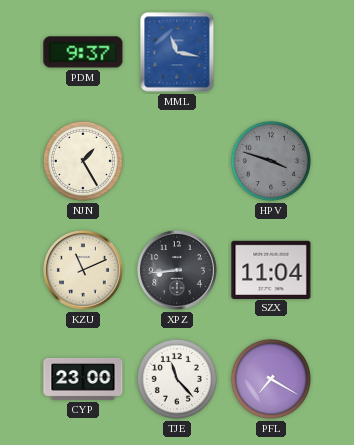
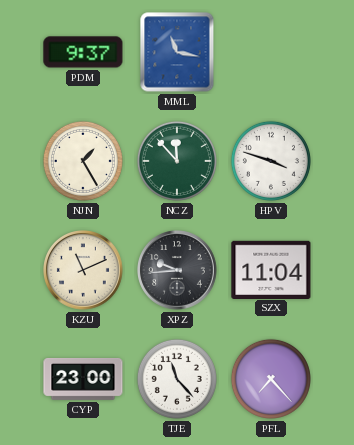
NCZ: none -> 11:53
HPV dial: grey -> white
XPZ: 8:44 -> 9:44
PFL: 7:20 -> 7:23
